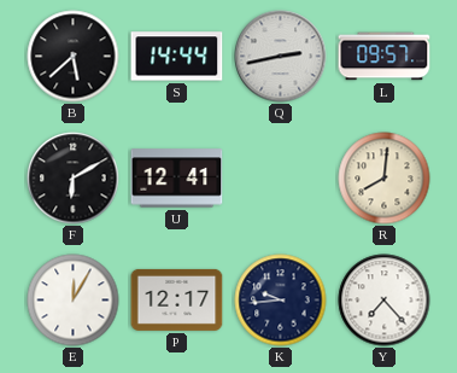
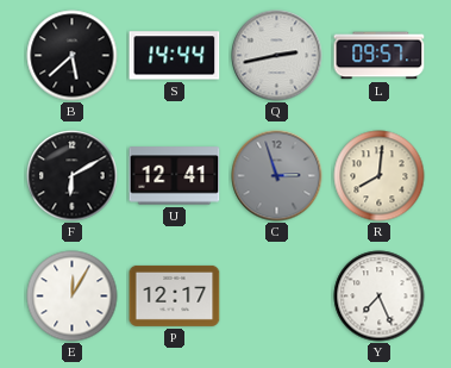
C: none -> 2:57
K: 9:44 -> none
Y: 7:23 -> 7:26
